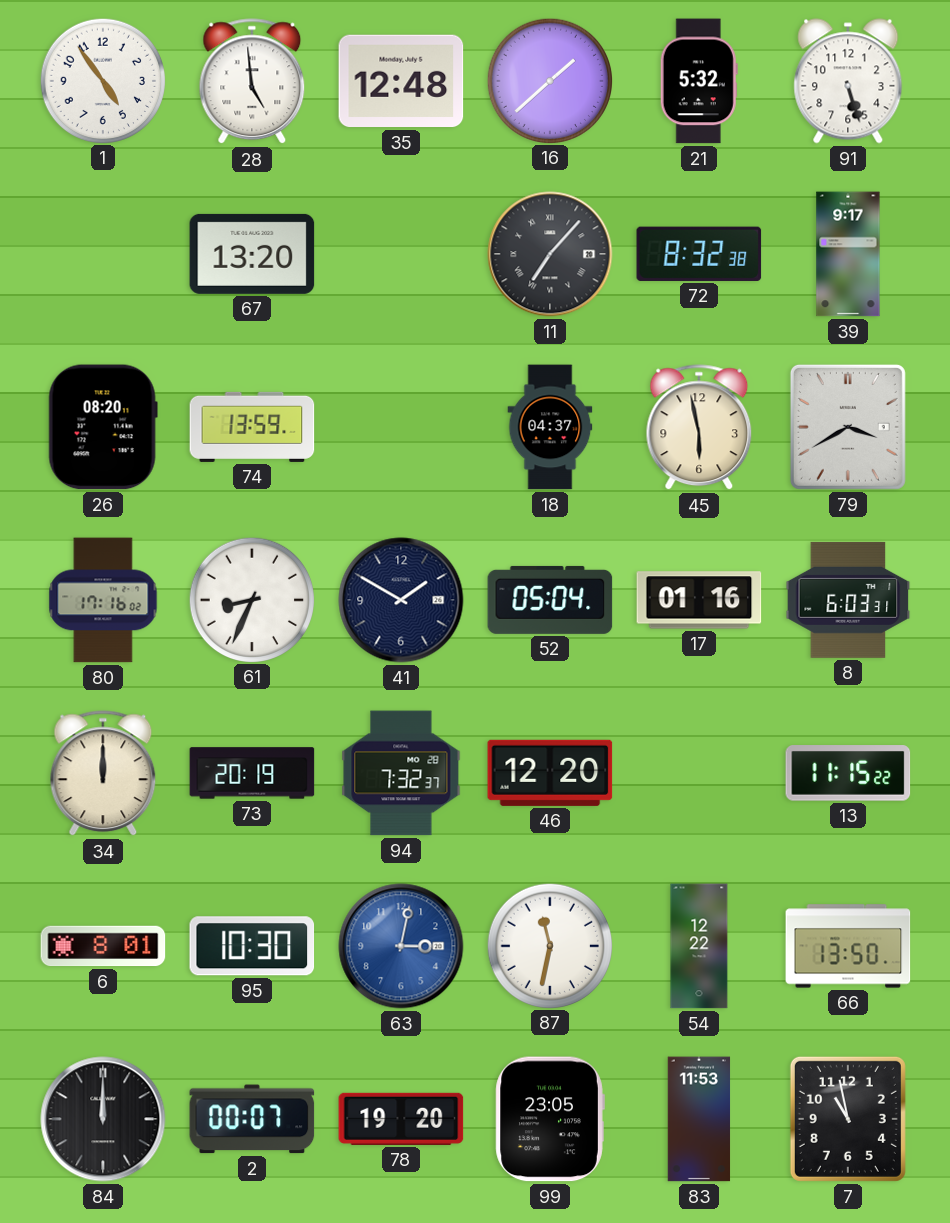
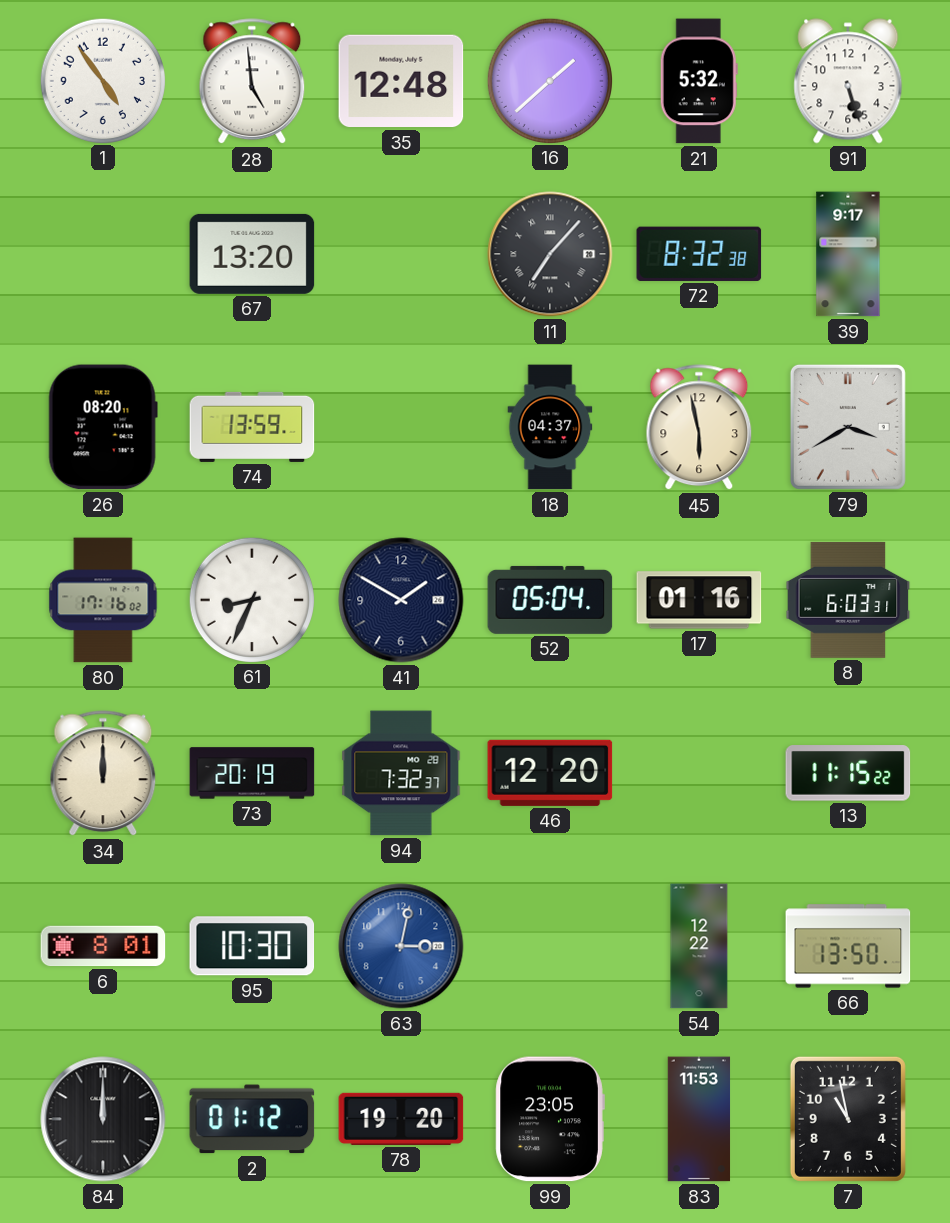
87: 11:32 -> none
2: 00:07 -> 01:12
